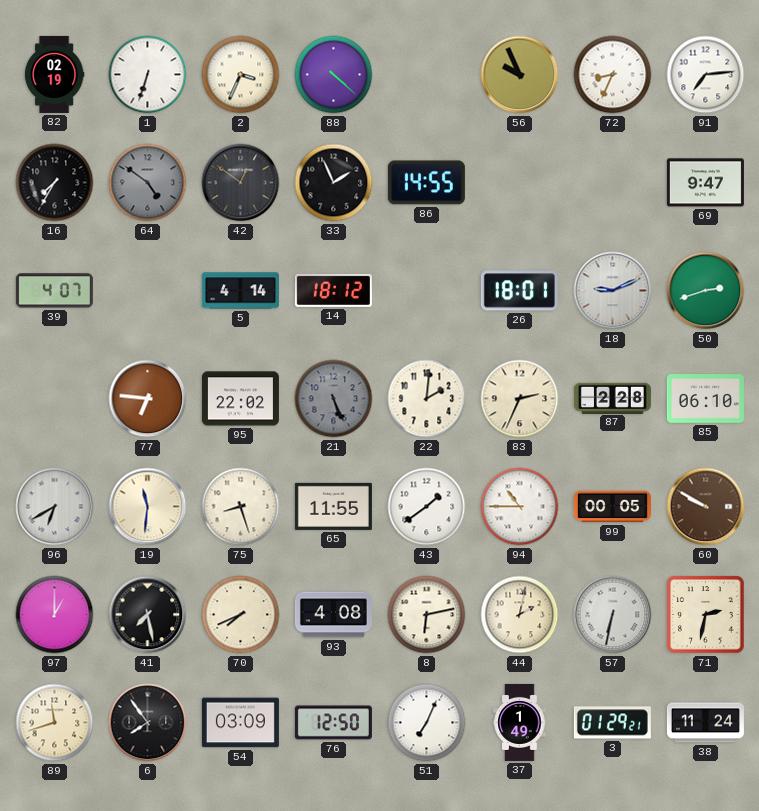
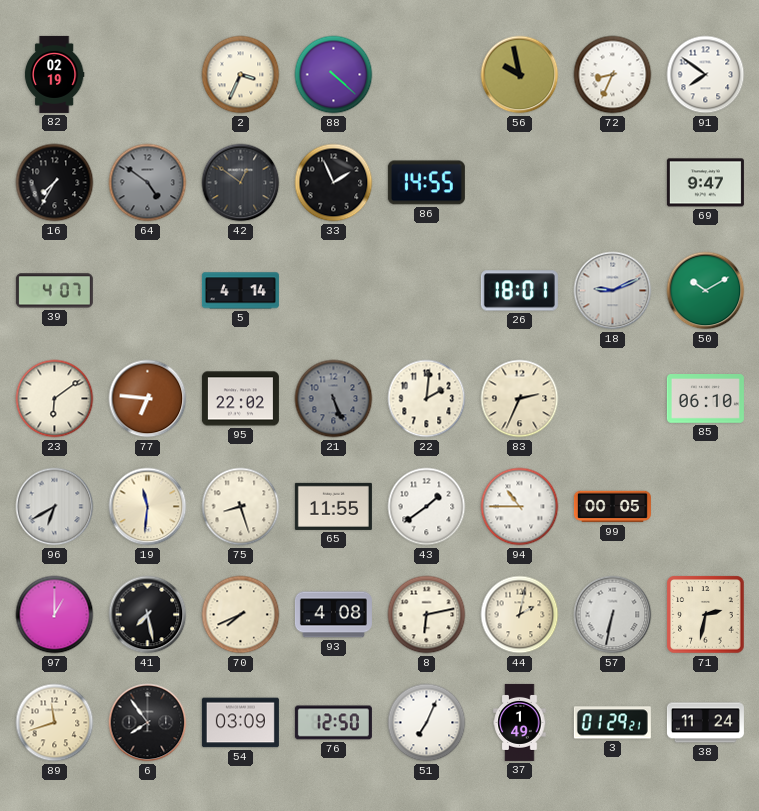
1: 6:33 -> none
56: 9:56 -> 9:58
91: 7:14 -> 7:51
14: 18:12 -> none
50: 2:42 -> 10:10
23: none -> 6:09
87: 2:28 -> none
60: 9:50 -> none
